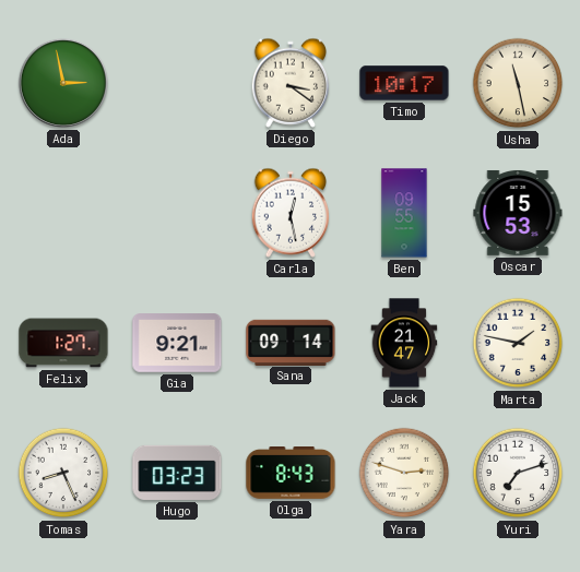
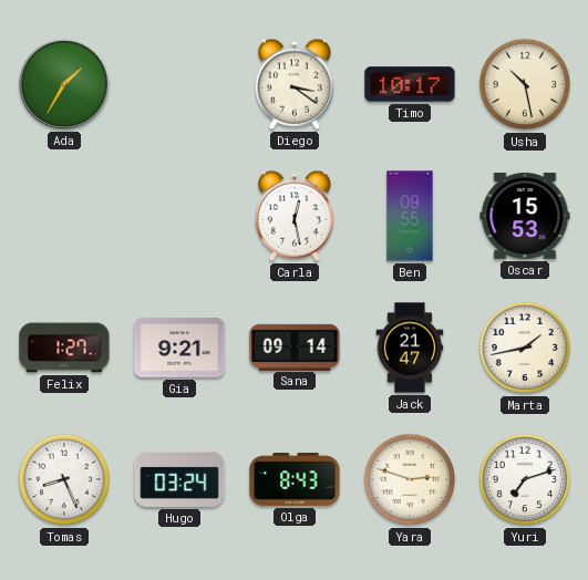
Ada: 2:58 -> 1:35
Usha: 11:28 -> 10:28
Marta: 1:47 -> 1:43
Hugo: 03:23 -> 03:24
